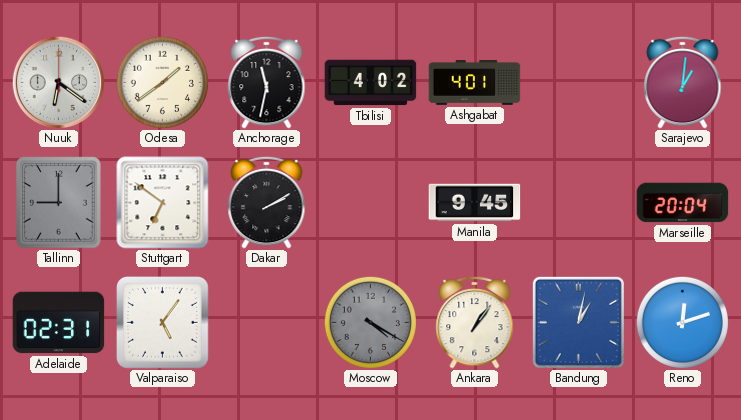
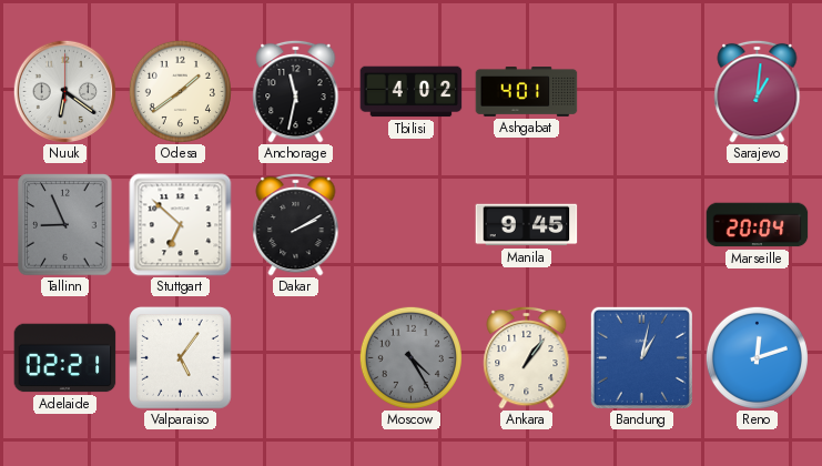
Tallinn: 9:00 -> 8:56
Stuttgart: 6:51 -> 6:52
Adelaide: 02:31 -> 02:21
Moscow: 4:20 -> 4:25
